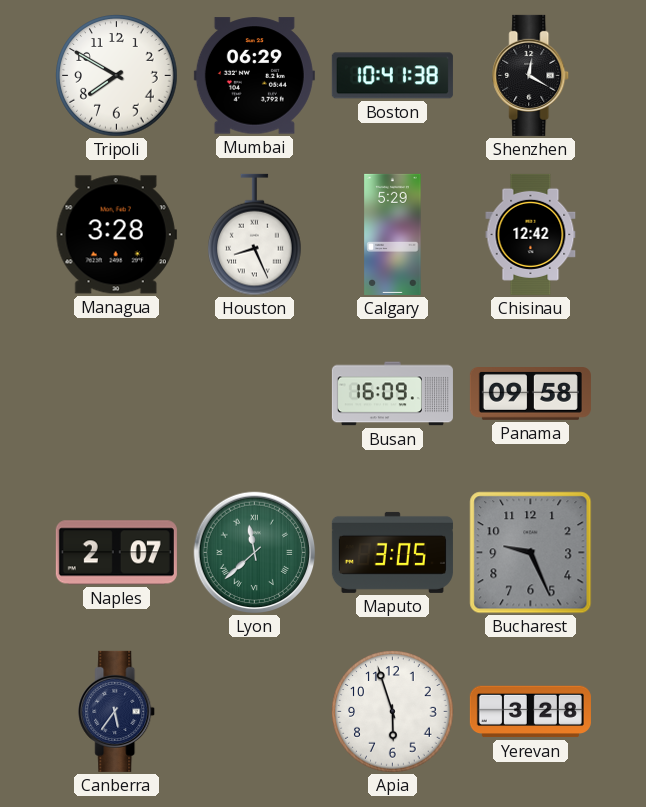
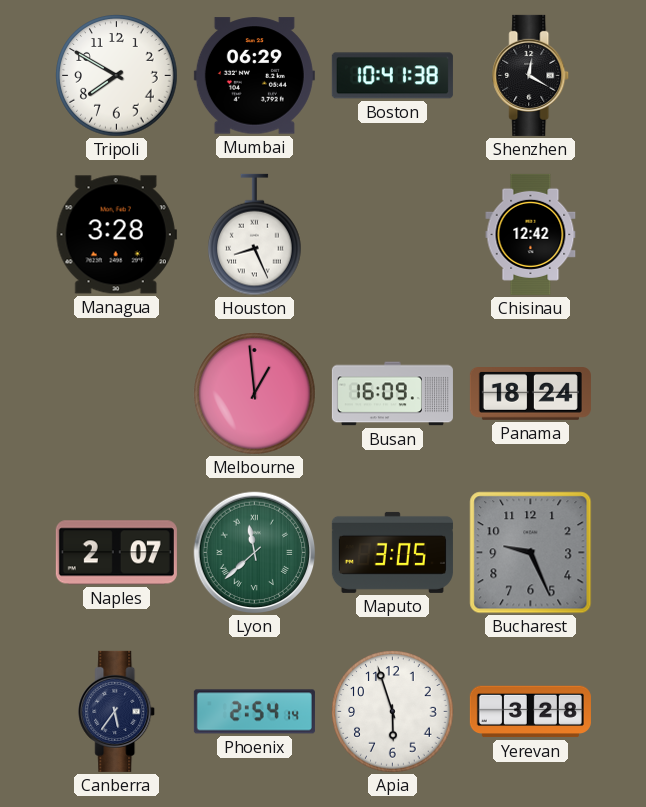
Calgary: 5:29 -> none
Melbourne: none -> 12:59
Panama: 09:58 -> 18:24
Phoenix: none -> 2:54
